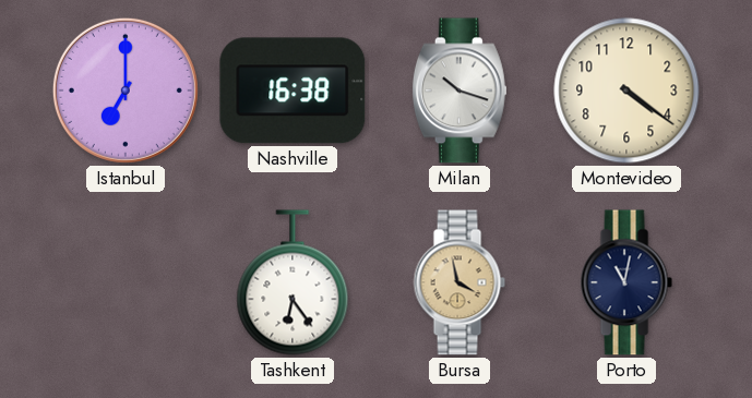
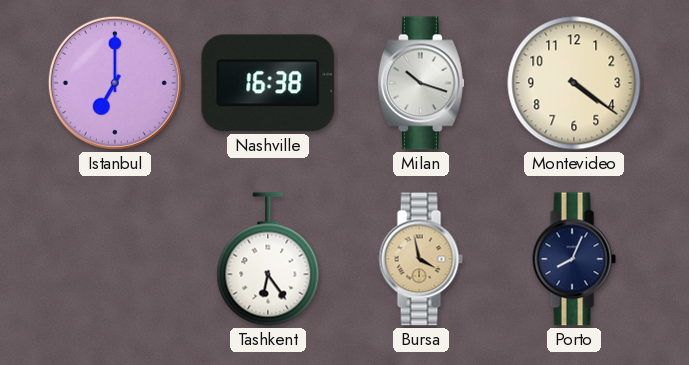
Porto: 11:02 -> 8:04
